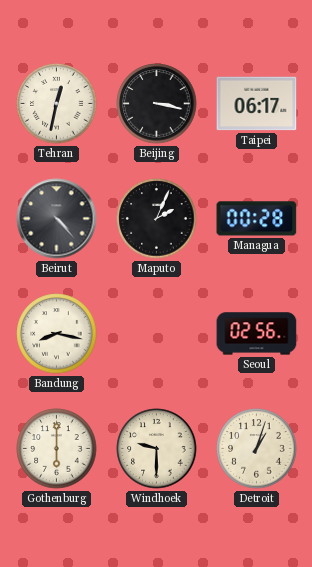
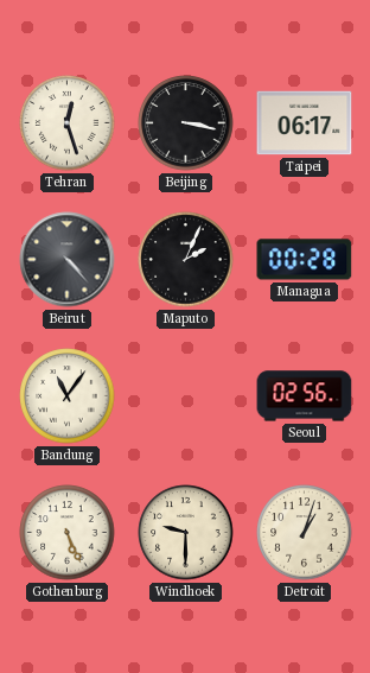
Tehran: 12:32 -> 12:27
Bandung: 8:17 -> 11:06
Gothenburg: 6:00 -> 5:26
